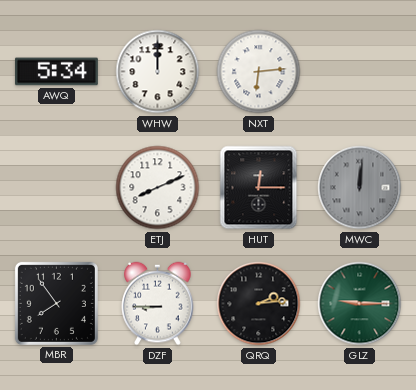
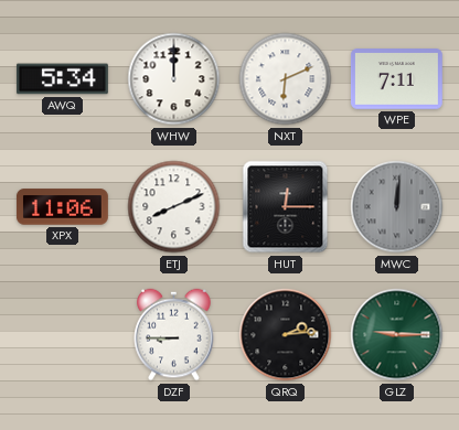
NXT: 6:14 -> 6:11
WPE: none -> 7:11
XPX: none -> 11:06
MBR: 7:54 -> none
